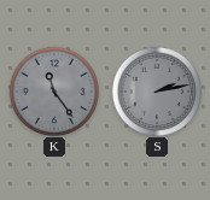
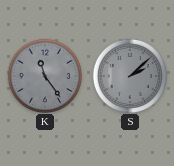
S: 2:13 -> 2:08
